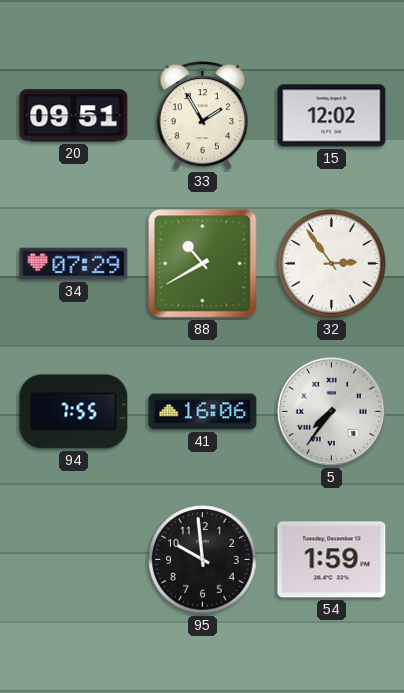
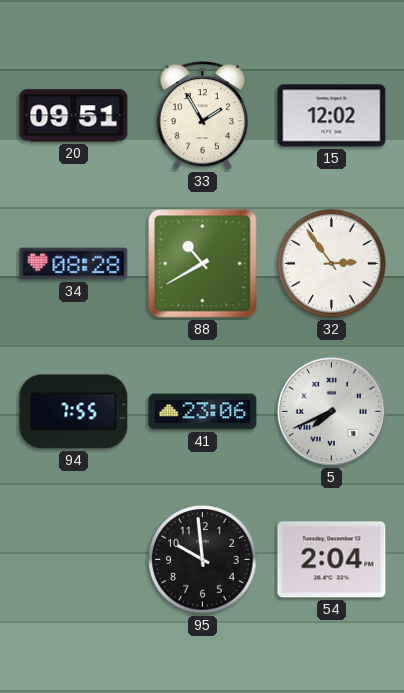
34: 07:29 -> 08:28
41: 16:06 -> 23:06
5: 7:36 -> 7:41
54: 1:59 -> 2:04
